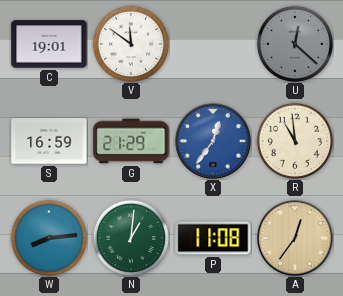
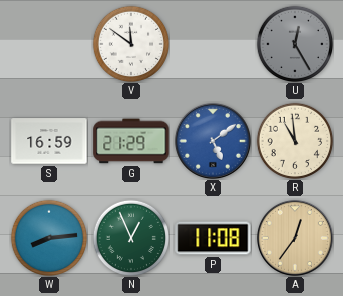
C: 19:01 -> none
U: 12:22 -> 12:25
X: 12:36 -> 5:09
N: 1:01 -> 12:56
